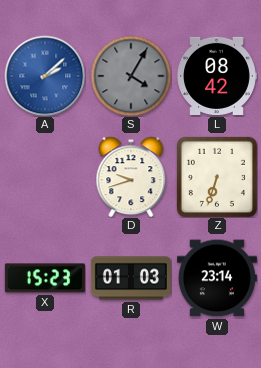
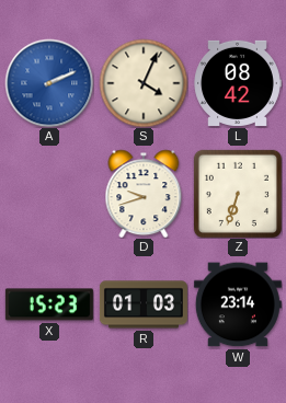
A: 2:08 -> 2:11
S: 4:05 -> 4:04
S dial: grey -> cream
